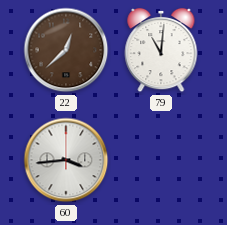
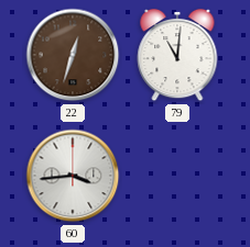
22: 12:38 -> 12:33
